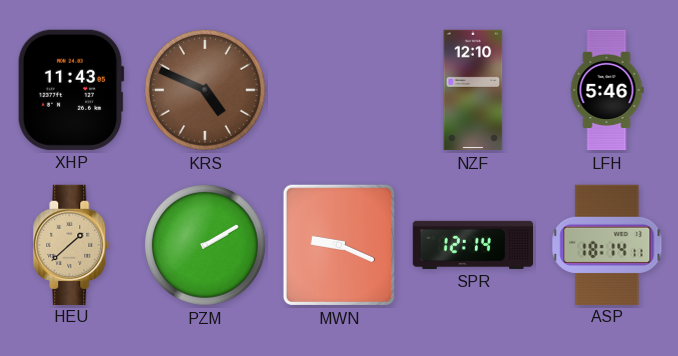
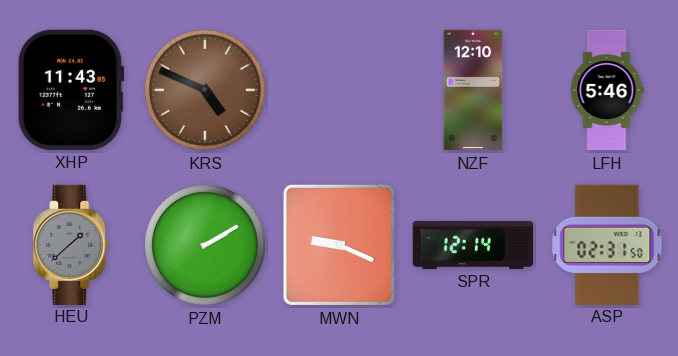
HEU dial: champagne -> grey
ASP: 18:14 -> 02:31
